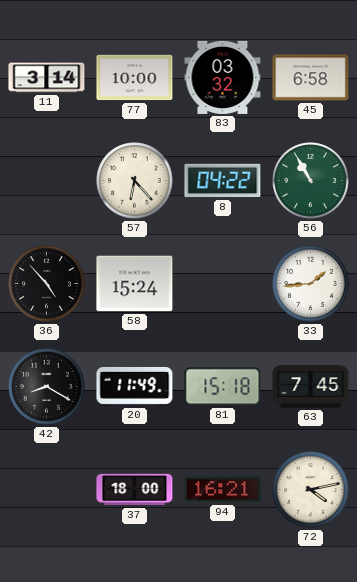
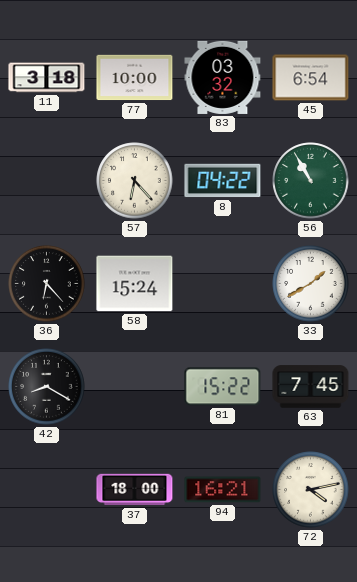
11: 3:14 -> 3:18
45: 6:58 -> 6:54
36: 4:53 -> 6:23
33: 1:44 -> 1:40
20: 11:49 -> none
81: 15:18 -> 15:22
